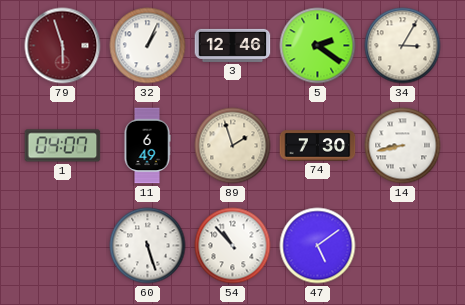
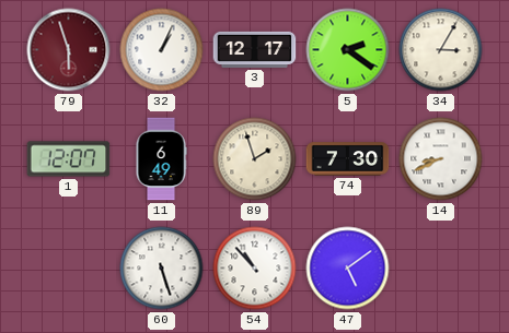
3: 12:46 -> 12:17
1: 04:07 -> 12:07
14: 8:43 -> 8:41
